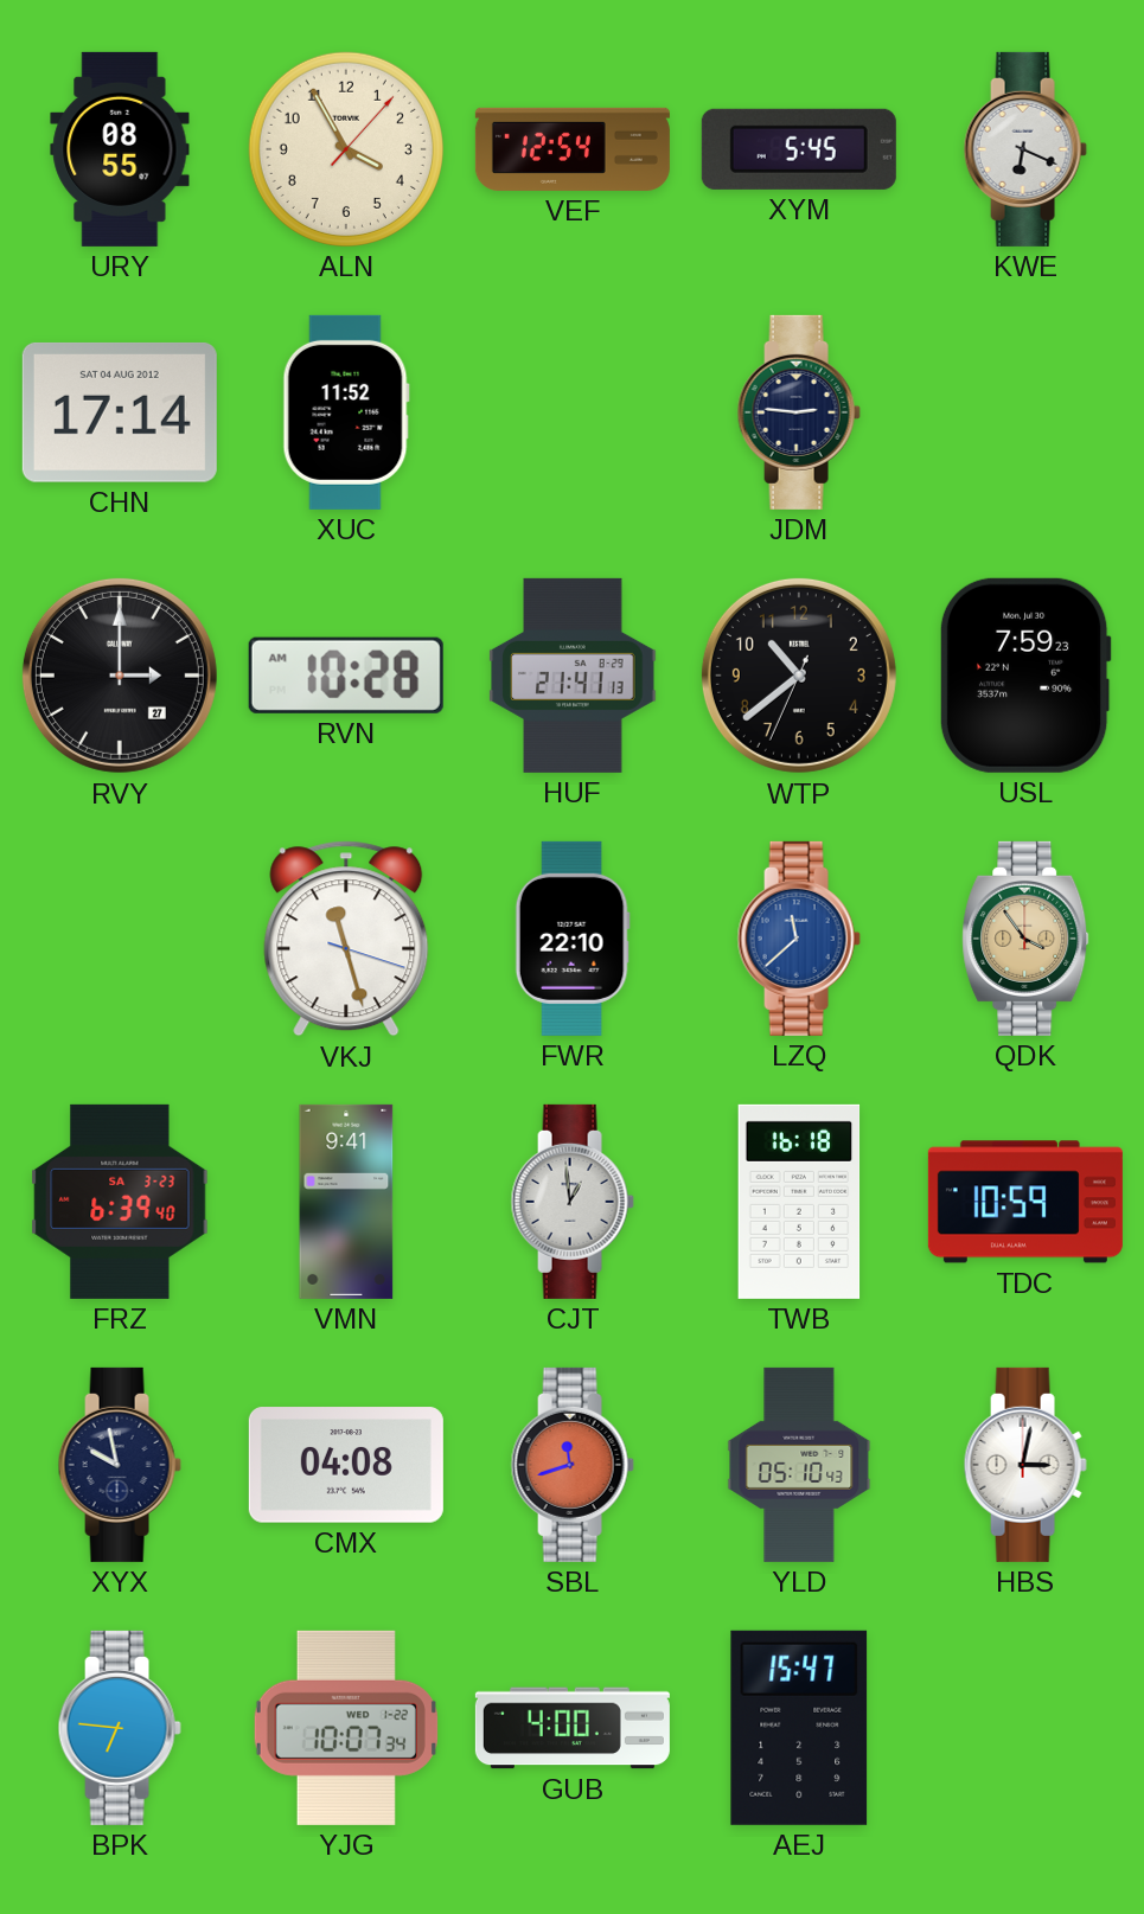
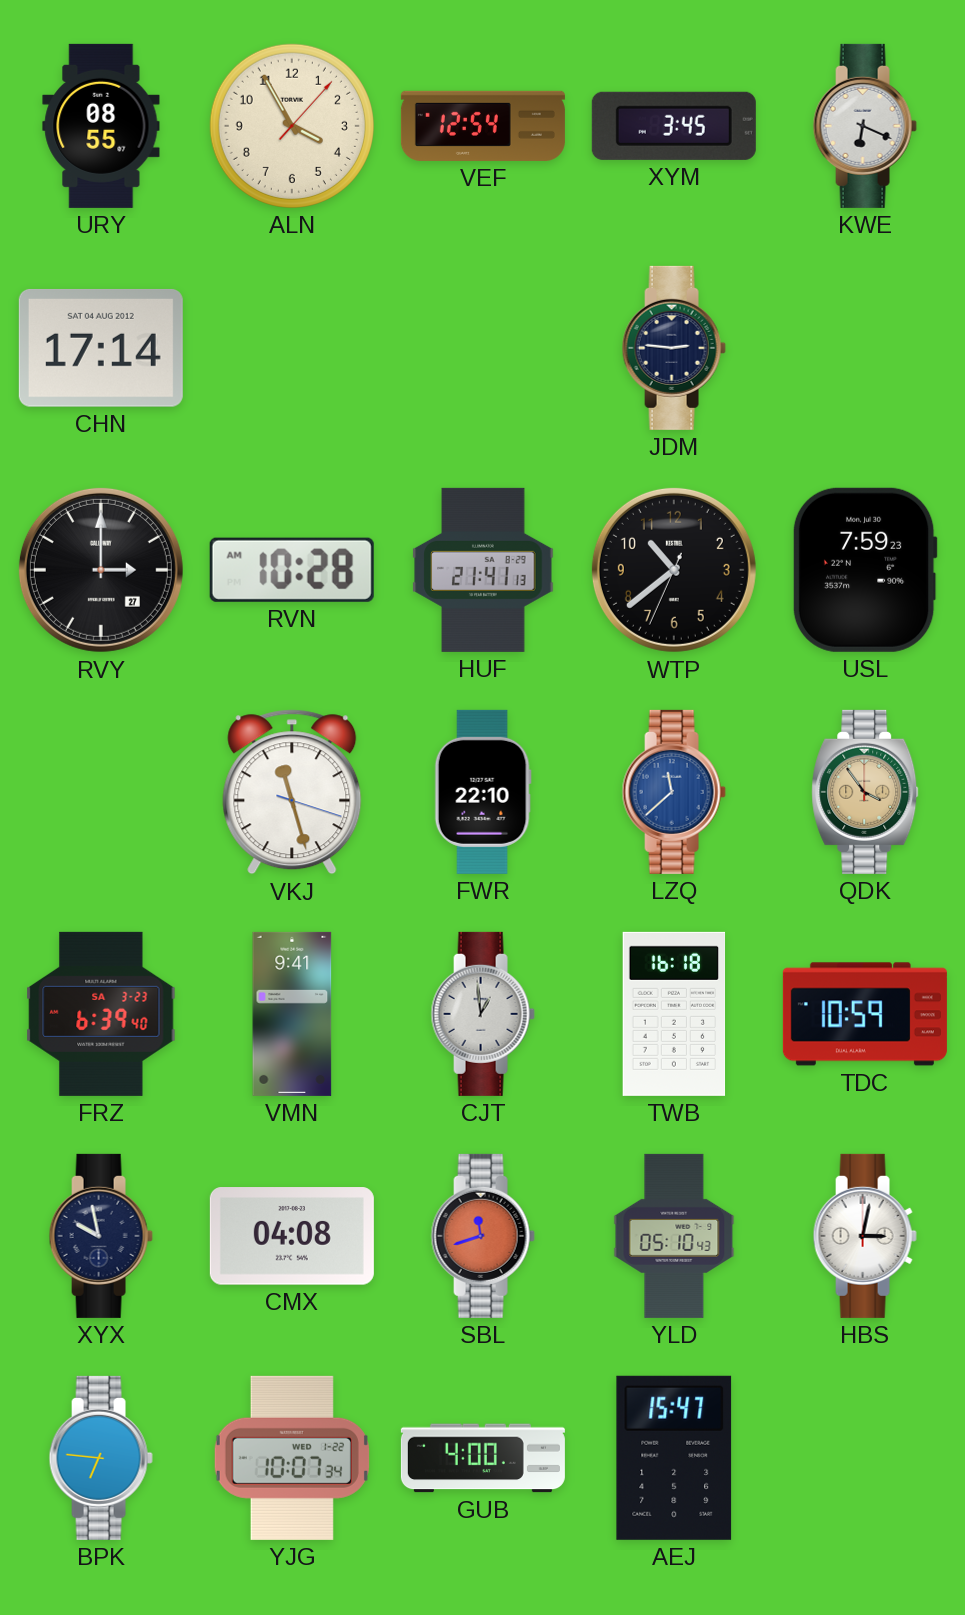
XYM: 5:45 -> 3:45
XUC: 11:52 -> none
